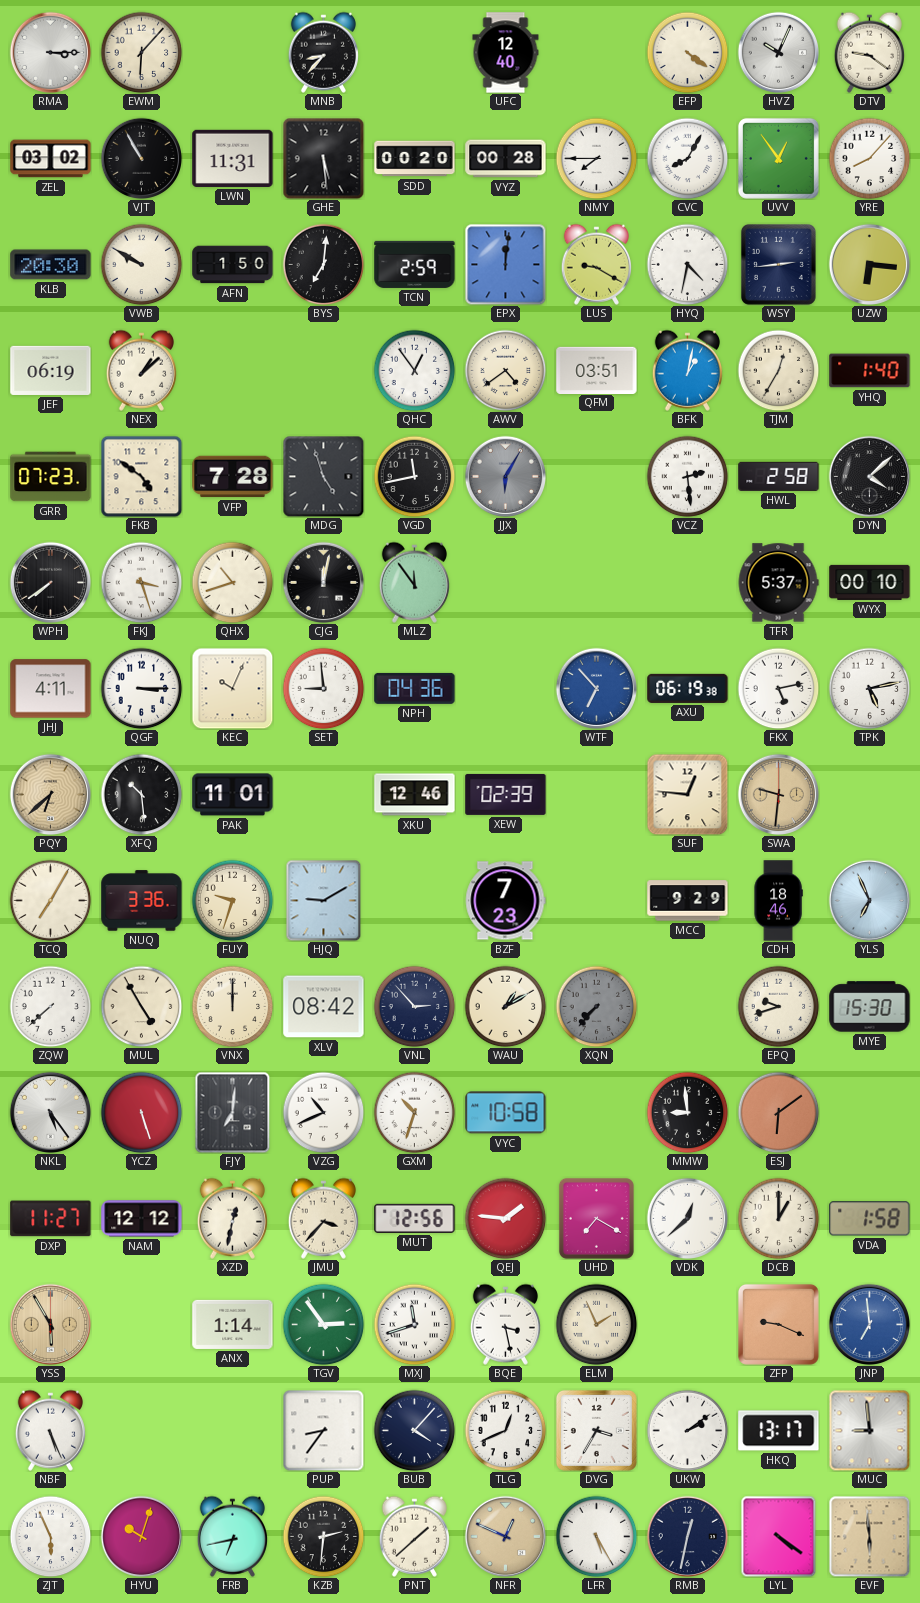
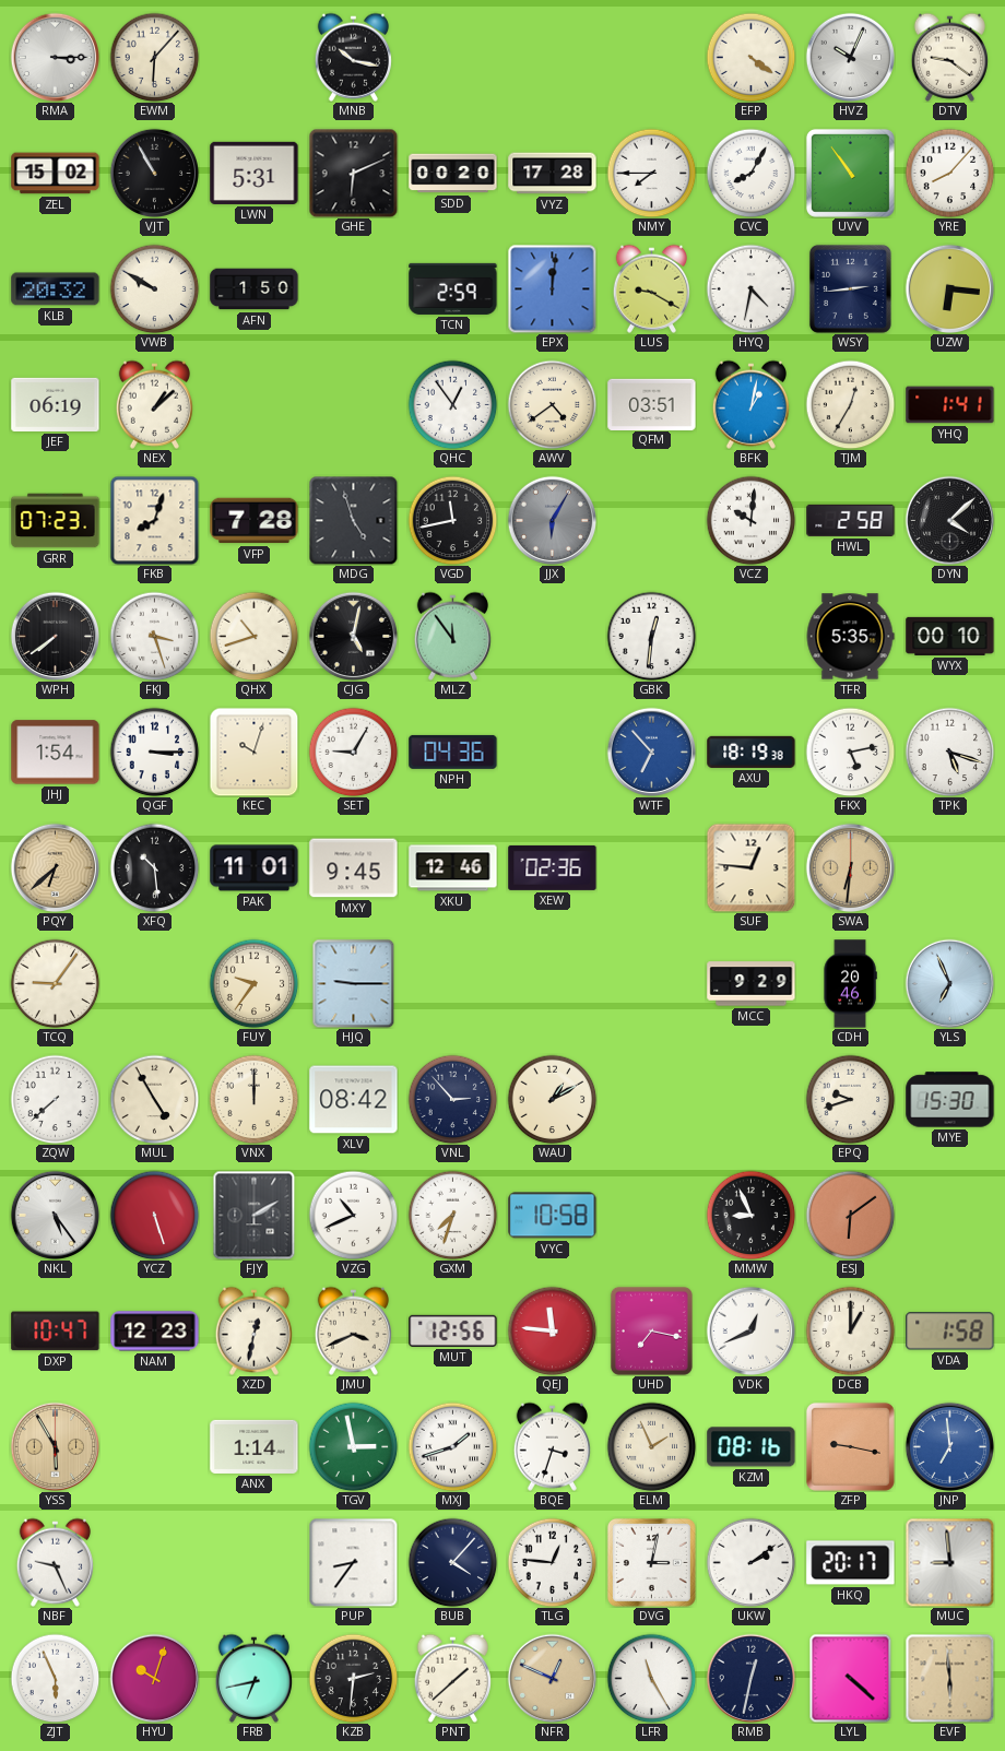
MNB: 8:37 -> 10:17
UFC: 12:40 -> none
ZEL: 03:02 -> 15:02
LWN: 11:31 -> 5:31
GHE: 5:29 -> 6:11
VYZ: 00:28 -> 17:28
UVV: 12:54 -> 10:54
KLB: 20:30 -> 20:32
BYS: 7:01 -> none
YHQ: 1:40 -> 1:41
FKB: 4:51 -> 8:03
VCZ: 2:29 -> 10:01
CJG: 12:02 -> 5:02
GBK: none -> 12:31
TFR: 5:37 -> 5:35
JHJ: 4:11 -> 1:54
KEC: 10:04 -> 10:03
SET: 8:59 -> 9:05
AXU: 06:19 -> 18:19
TPK: 5:13 -> 5:18
MXY: none -> 9:45
XEW: 02:39 -> 02:36
SWA: 9:31 -> 6:31
TCQ: 7:05 -> 9:06
NUQ: 3:36 -> none
FUY: 9:33 -> 9:36
HJQ: 9:10 -> 9:15
BZF: 7:23 -> none
CDH: 18:46 -> 20:46
XQN: 7:37 -> none
FJY: 7:01 -> 2:10
GXM: 10:33 -> 7:33
MMW: 8:59 -> 8:56
DXP: 11:27 -> 10:47
NAM: 12:12 -> 12:23
JMU: 3:37 -> 3:41
QEJ: 1:46 -> 11:46
UHD: 7:20 -> 7:17
VDK: 12:38 -> 12:41
TGV: 2:54 -> 2:58
MXJ: 11:42 -> 1:42
BQE: 3:28 -> 3:33
KZM: none -> 08:16
ZFP: 9:19 -> 9:17
NBF: 5:26 -> 9:26
TLG: 12:41 -> 12:46
DVG: 3:35 -> 3:02
HKQ: 13:17 -> 20:17
LFR: 5:25 -> 11:25
LYL: 4:21 -> 4:22
